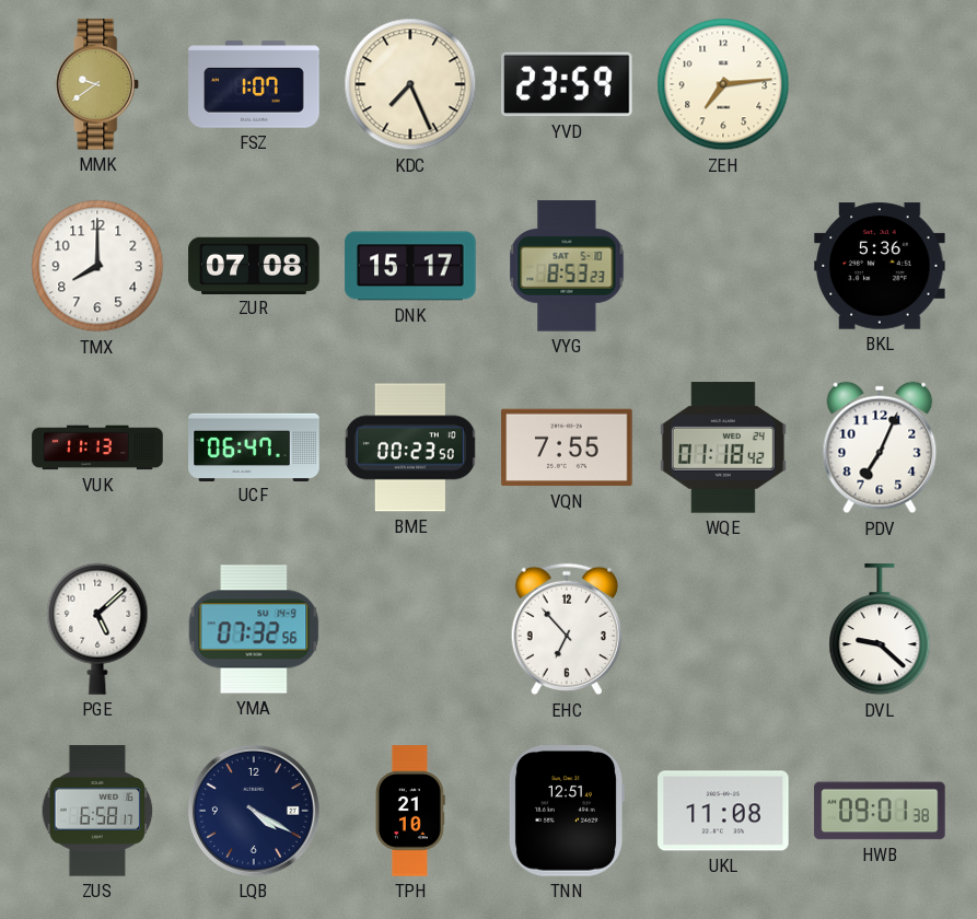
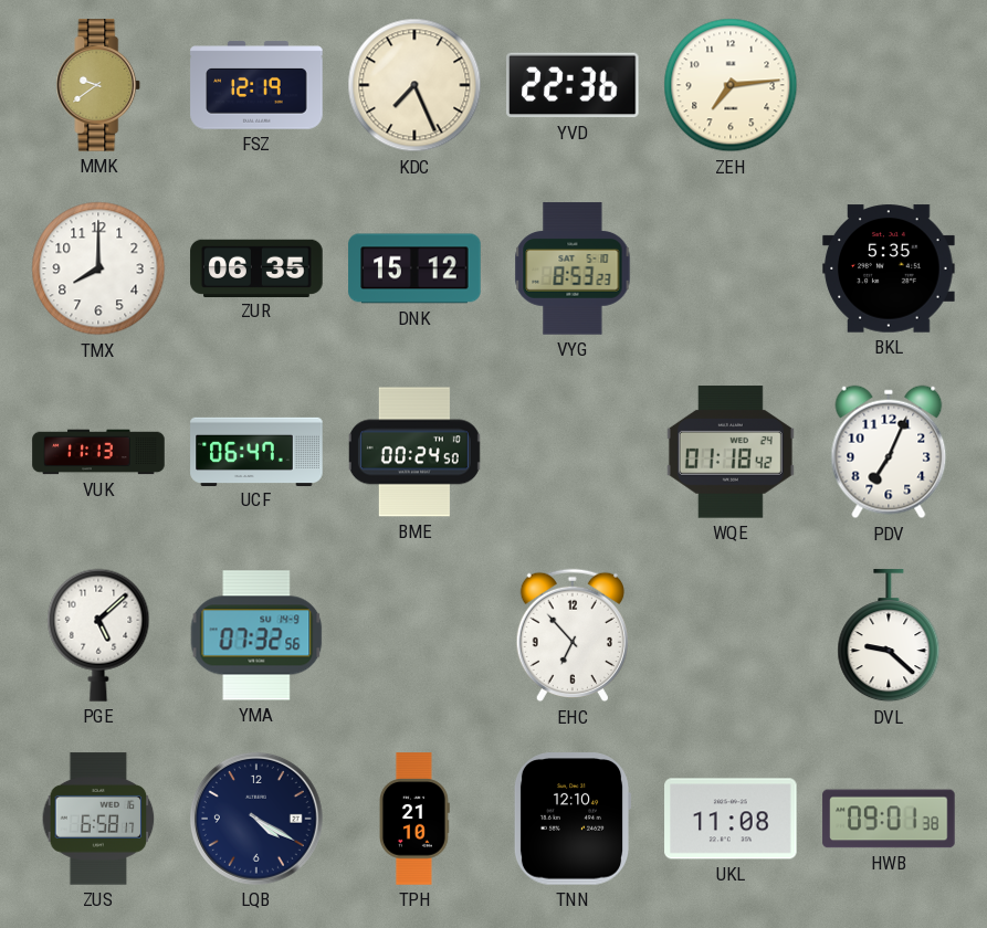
FSZ: 1:07 -> 12:19
YVD: 23:59 -> 22:36
ZUR: 07:08 -> 06:35
DNK: 15:17 -> 15:12
BKL: 5:36 -> 5:35
BME: 00:23 -> 00:24
VQN: 7:55 -> none
TNN: 12:51 -> 12:10
